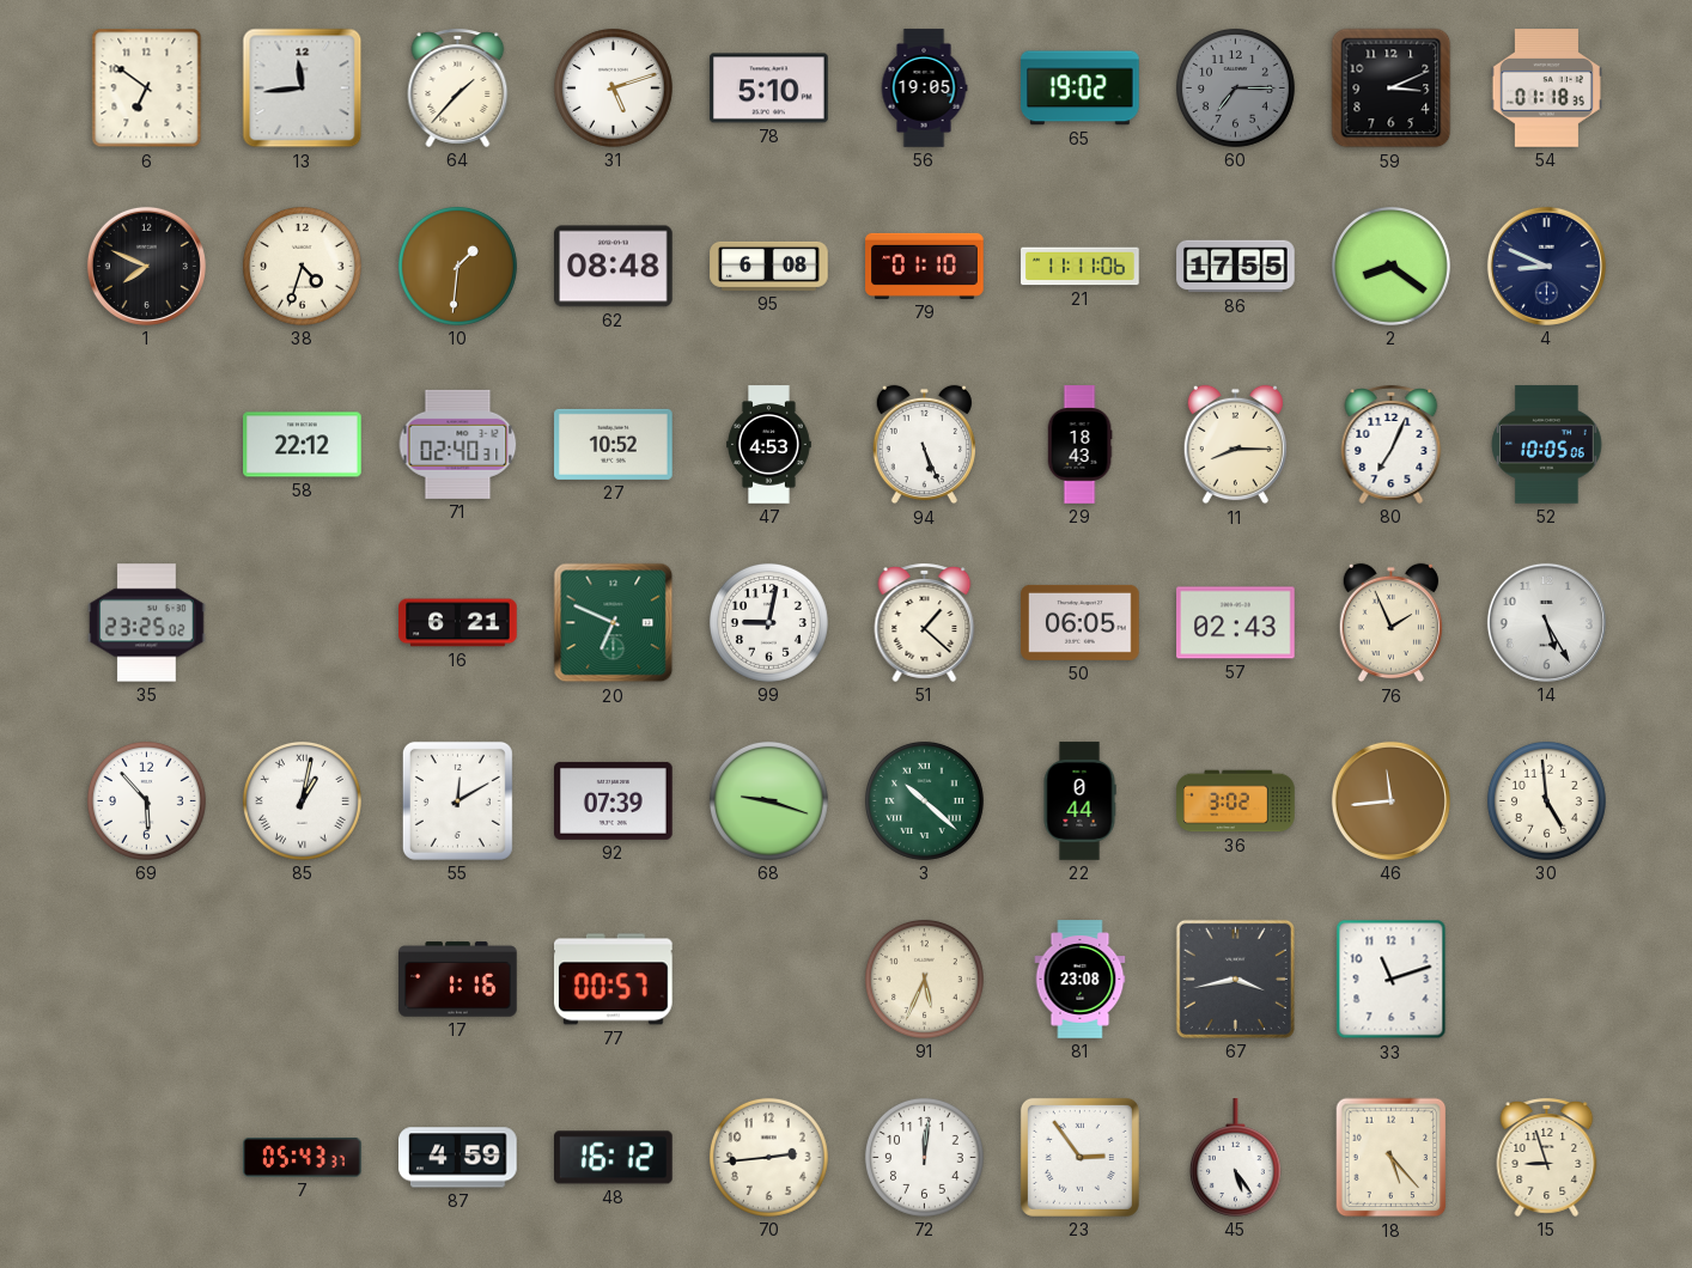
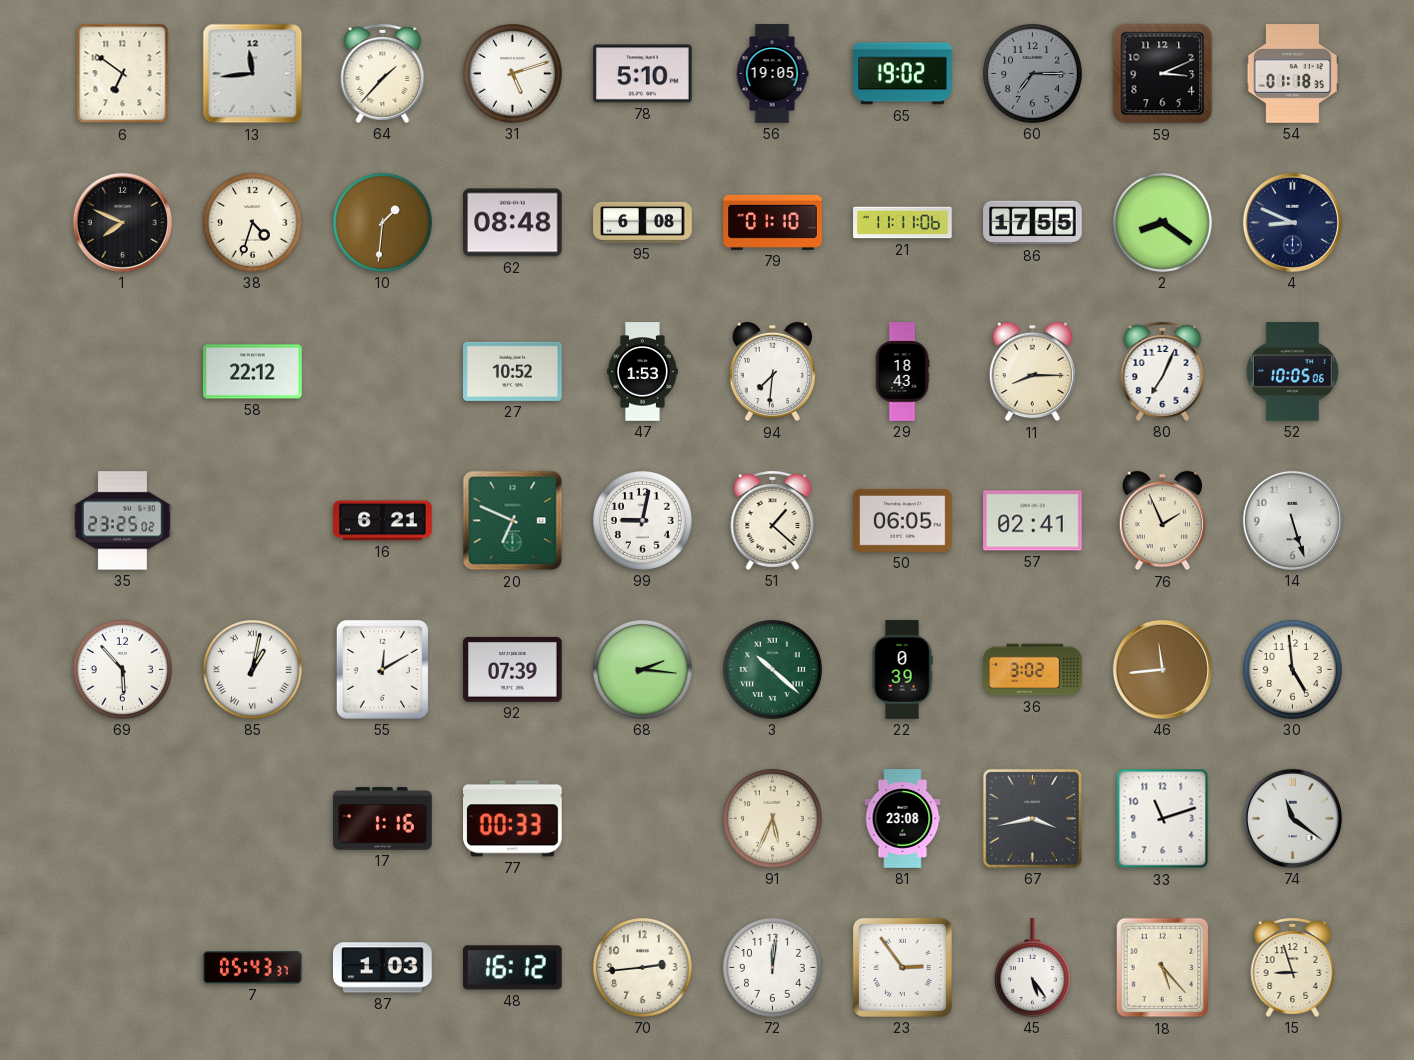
71: 02:40 -> none
47: 4:53 -> 1:53
94: 5:26 -> 7:31
57: 02:43 -> 02:41
14: 5:25 -> 5:27
68: 9:18 -> 2:16
22: 0:44 -> 0:39
77: 00:57 -> 00:33
74: none -> 11:21
87: 4:59 -> 1:03
